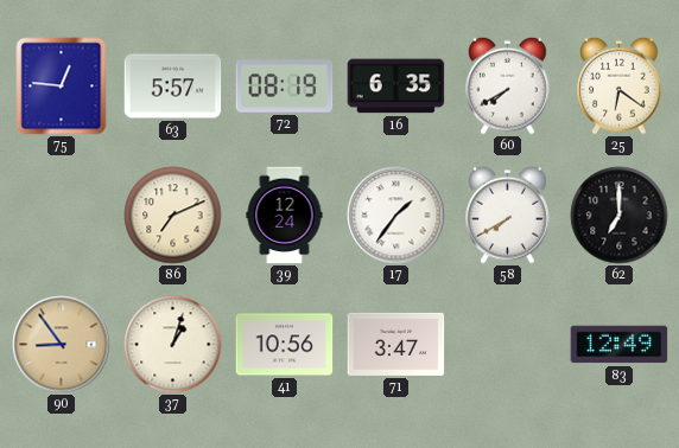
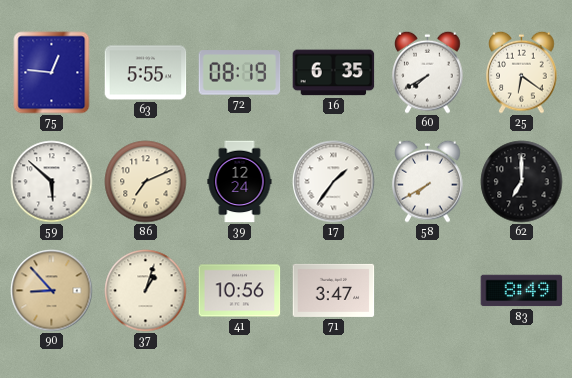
63: 5:57 -> 5:55
59: none -> 5:52
90: 8:54 -> 8:53
83: 12:49 -> 8:49
